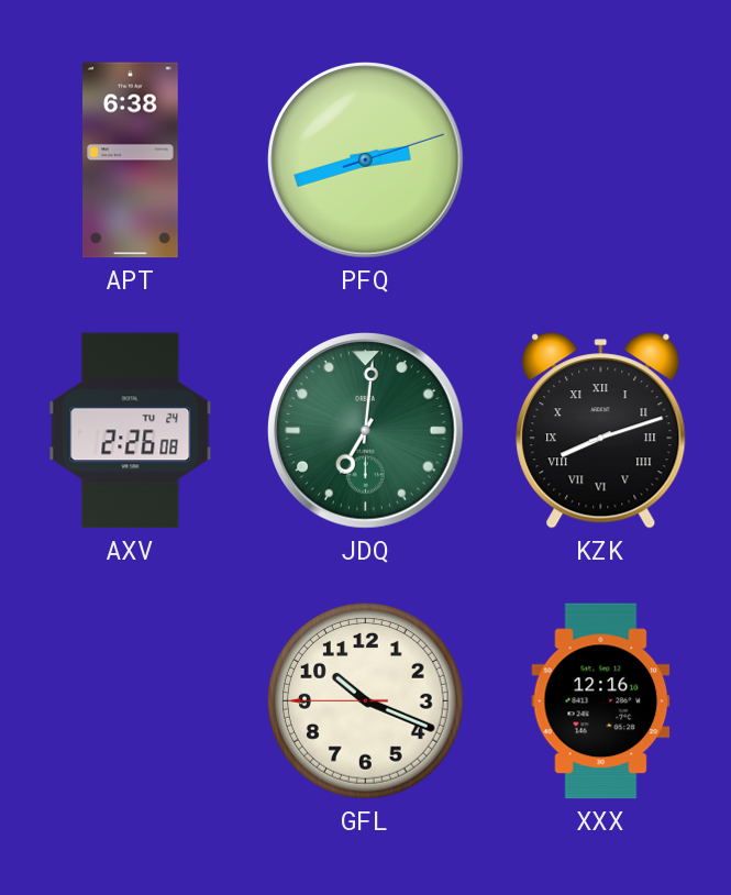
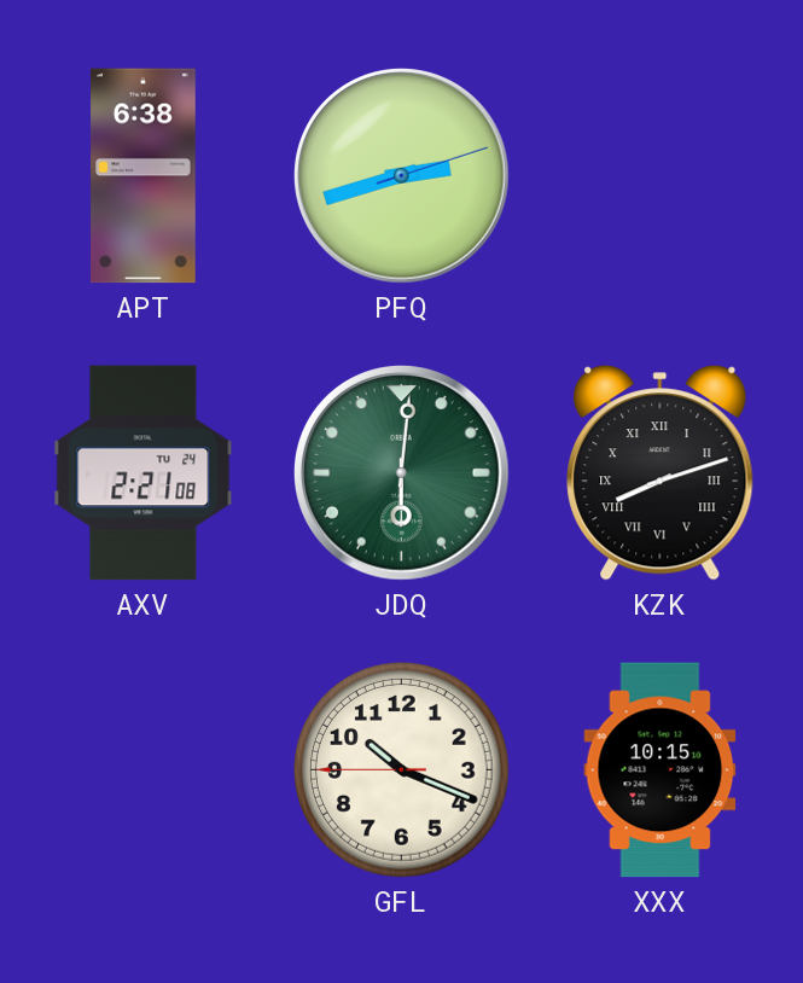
AXV: 2:26 -> 2:21
JDQ: 7:01 -> 6:01
XXX: 12:16 -> 10:15
